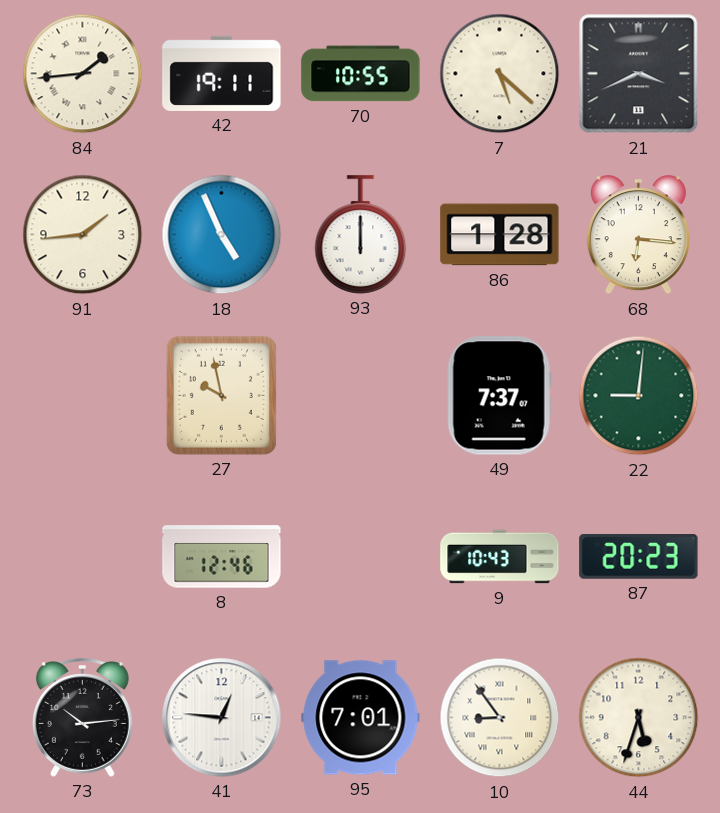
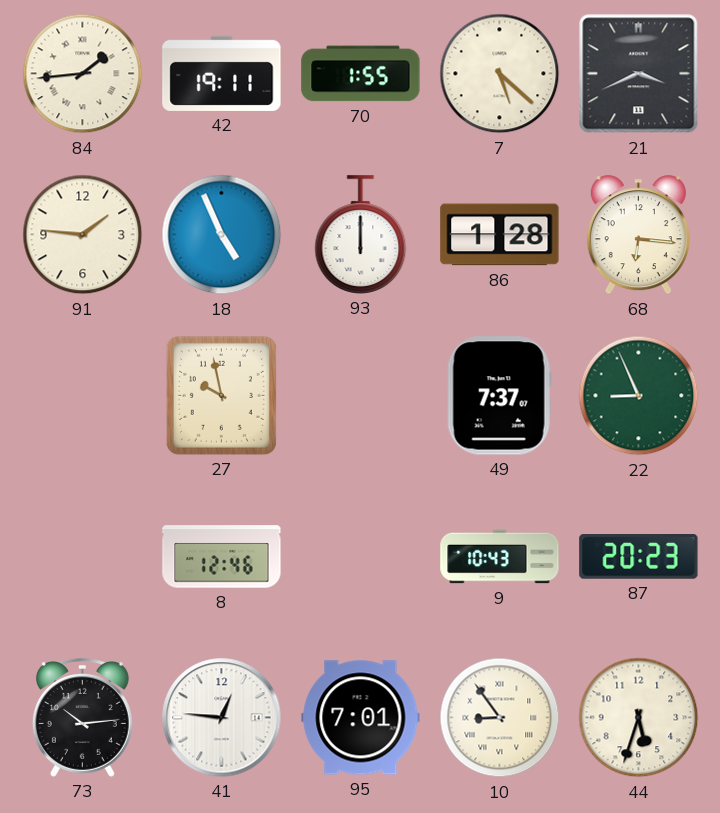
70: 10:55 -> 1:55
91: 1:44 -> 1:46
22: 9:01 -> 8:56
